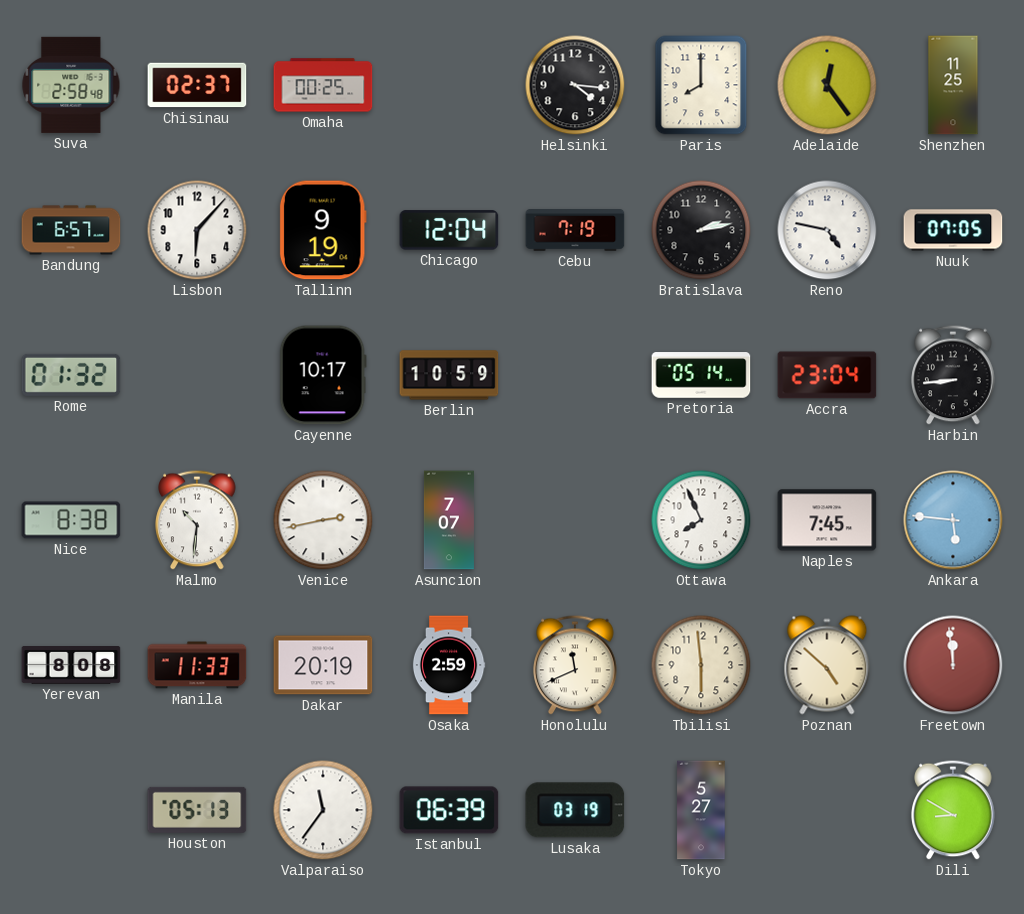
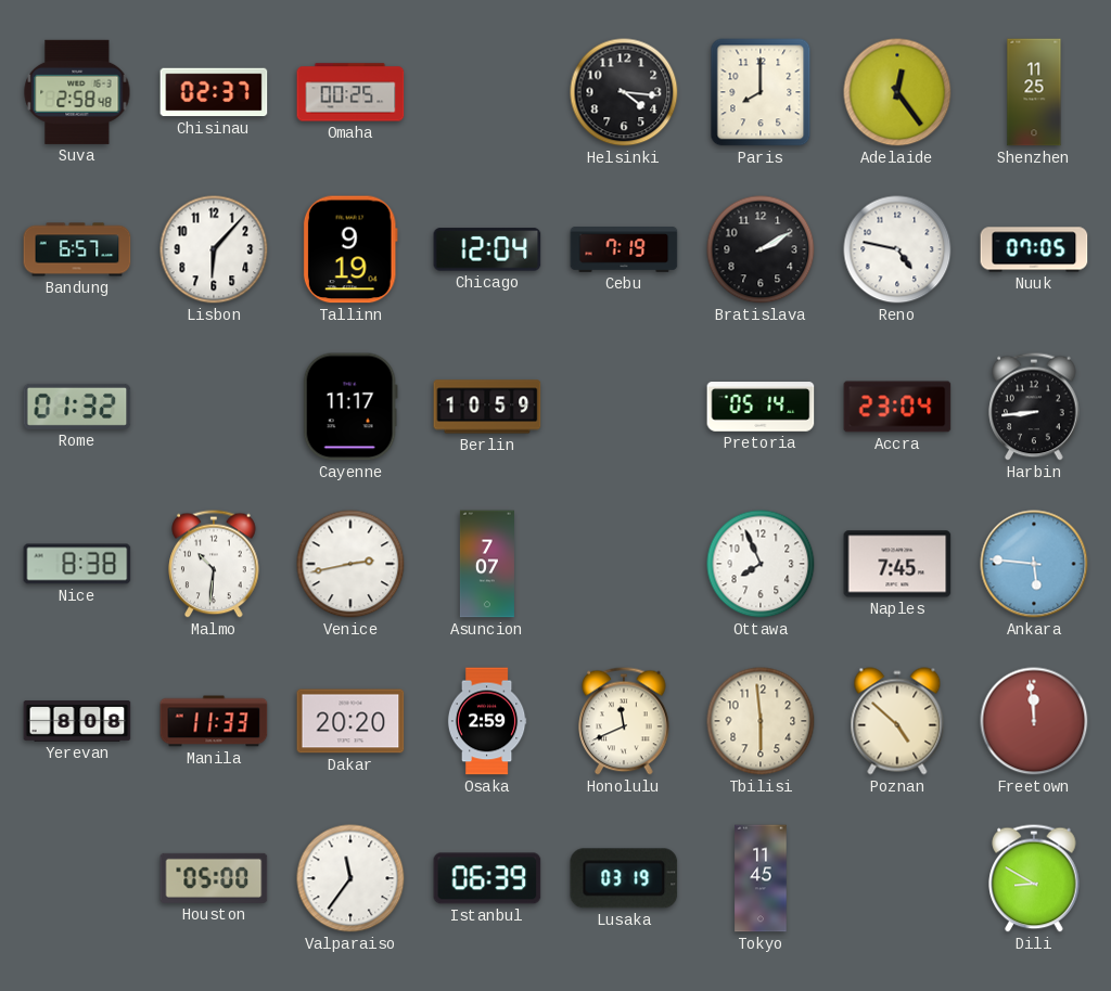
Bratislava: 2:13 -> 2:10
Cayenne: 10:17 -> 11:17
Dakar: 20:19 -> 20:20
Houston: 05:13 -> 05:00
Tokyo: 5:27 -> 11:45
